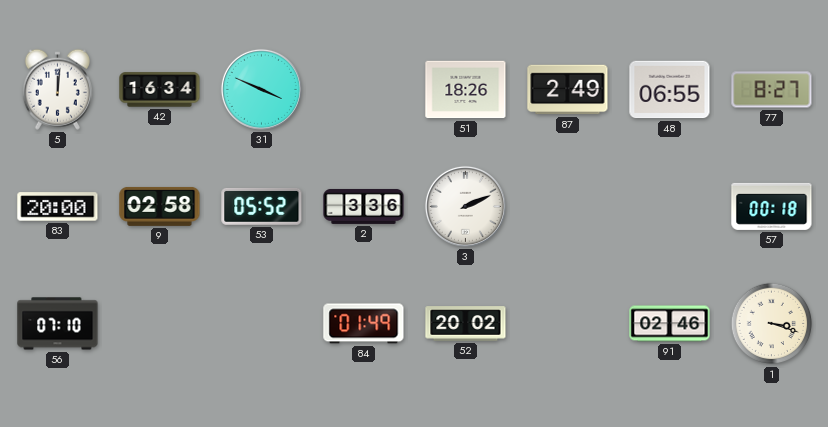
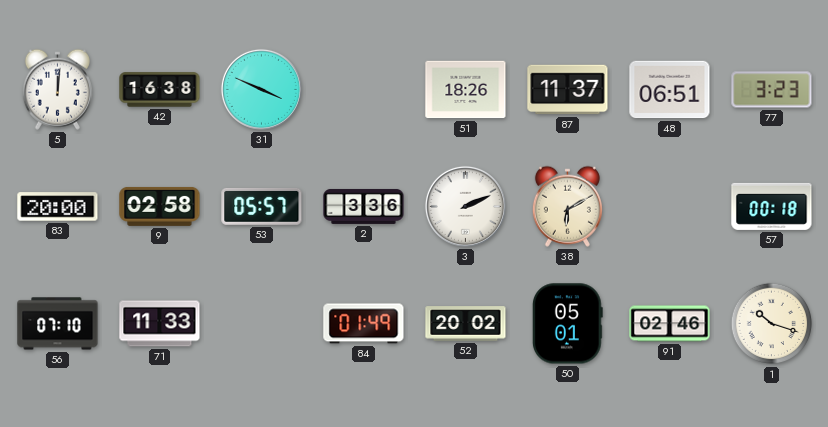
42: 16:34 -> 16:38
87: 2:49 -> 11:37
48: 06:55 -> 06:51
77: 8:27 -> 3:23
53: 05:52 -> 05:57
38: none -> 6:10
71: none -> 11:33
50: none -> 05:01
1: 3:18 -> 10:18
